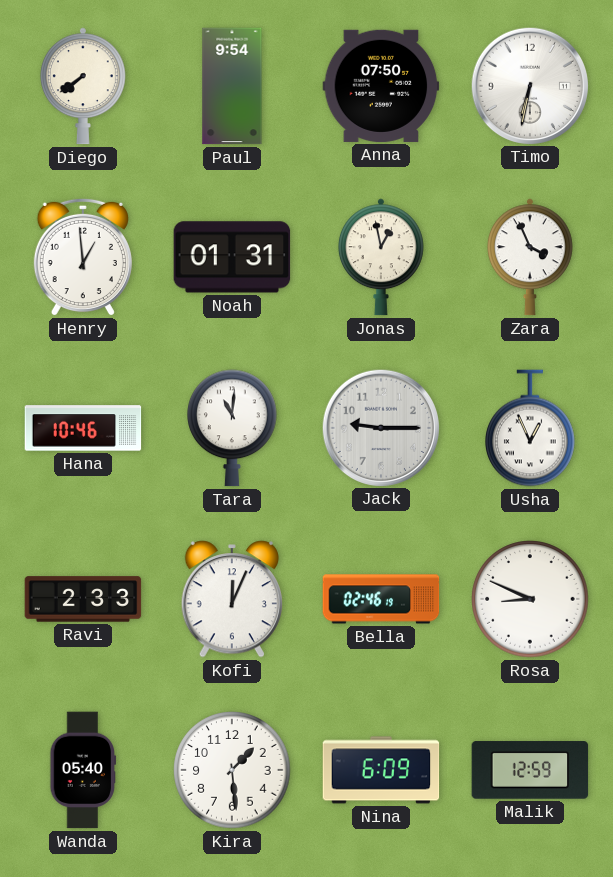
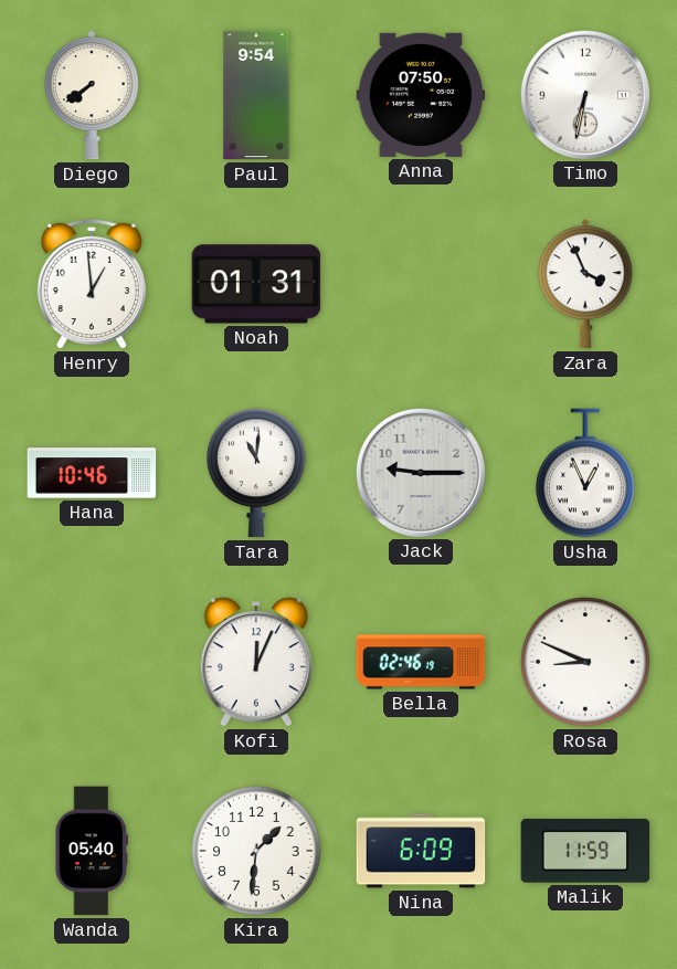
Jonas: 12:58 -> none
Ravi: 2:33 -> none
Kira: 1:29 -> 1:31
Malik: 12:59 -> 11:59
